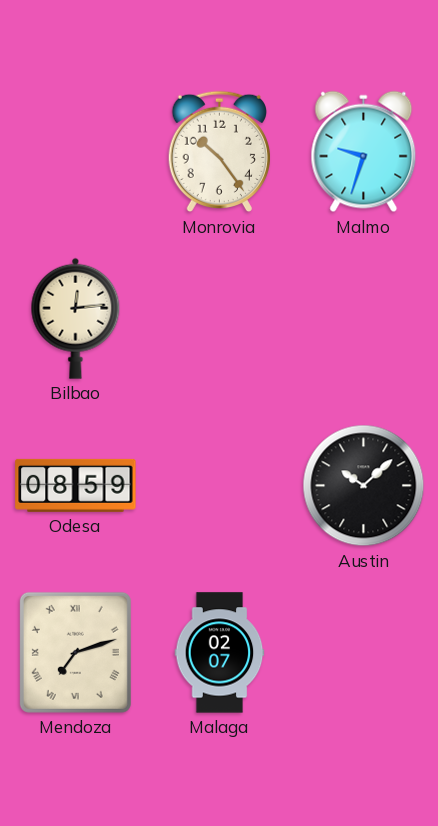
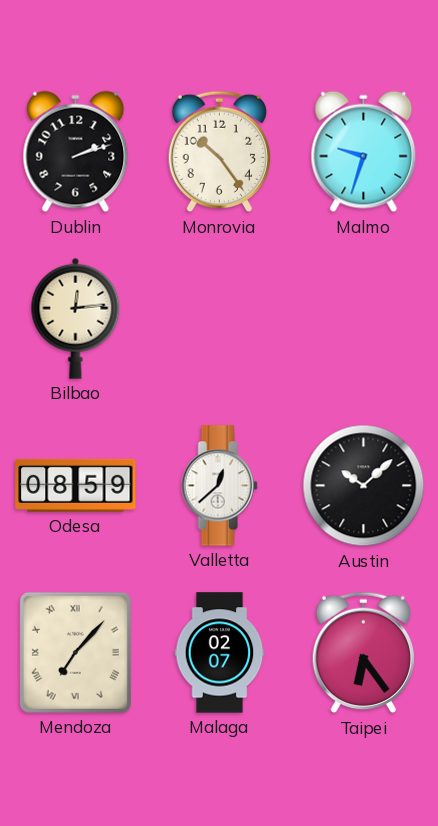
Dublin: none -> 2:12
Valletta: none -> 12:38
Mendoza: 7:12 -> 7:07
Taipei: none -> 6:24
